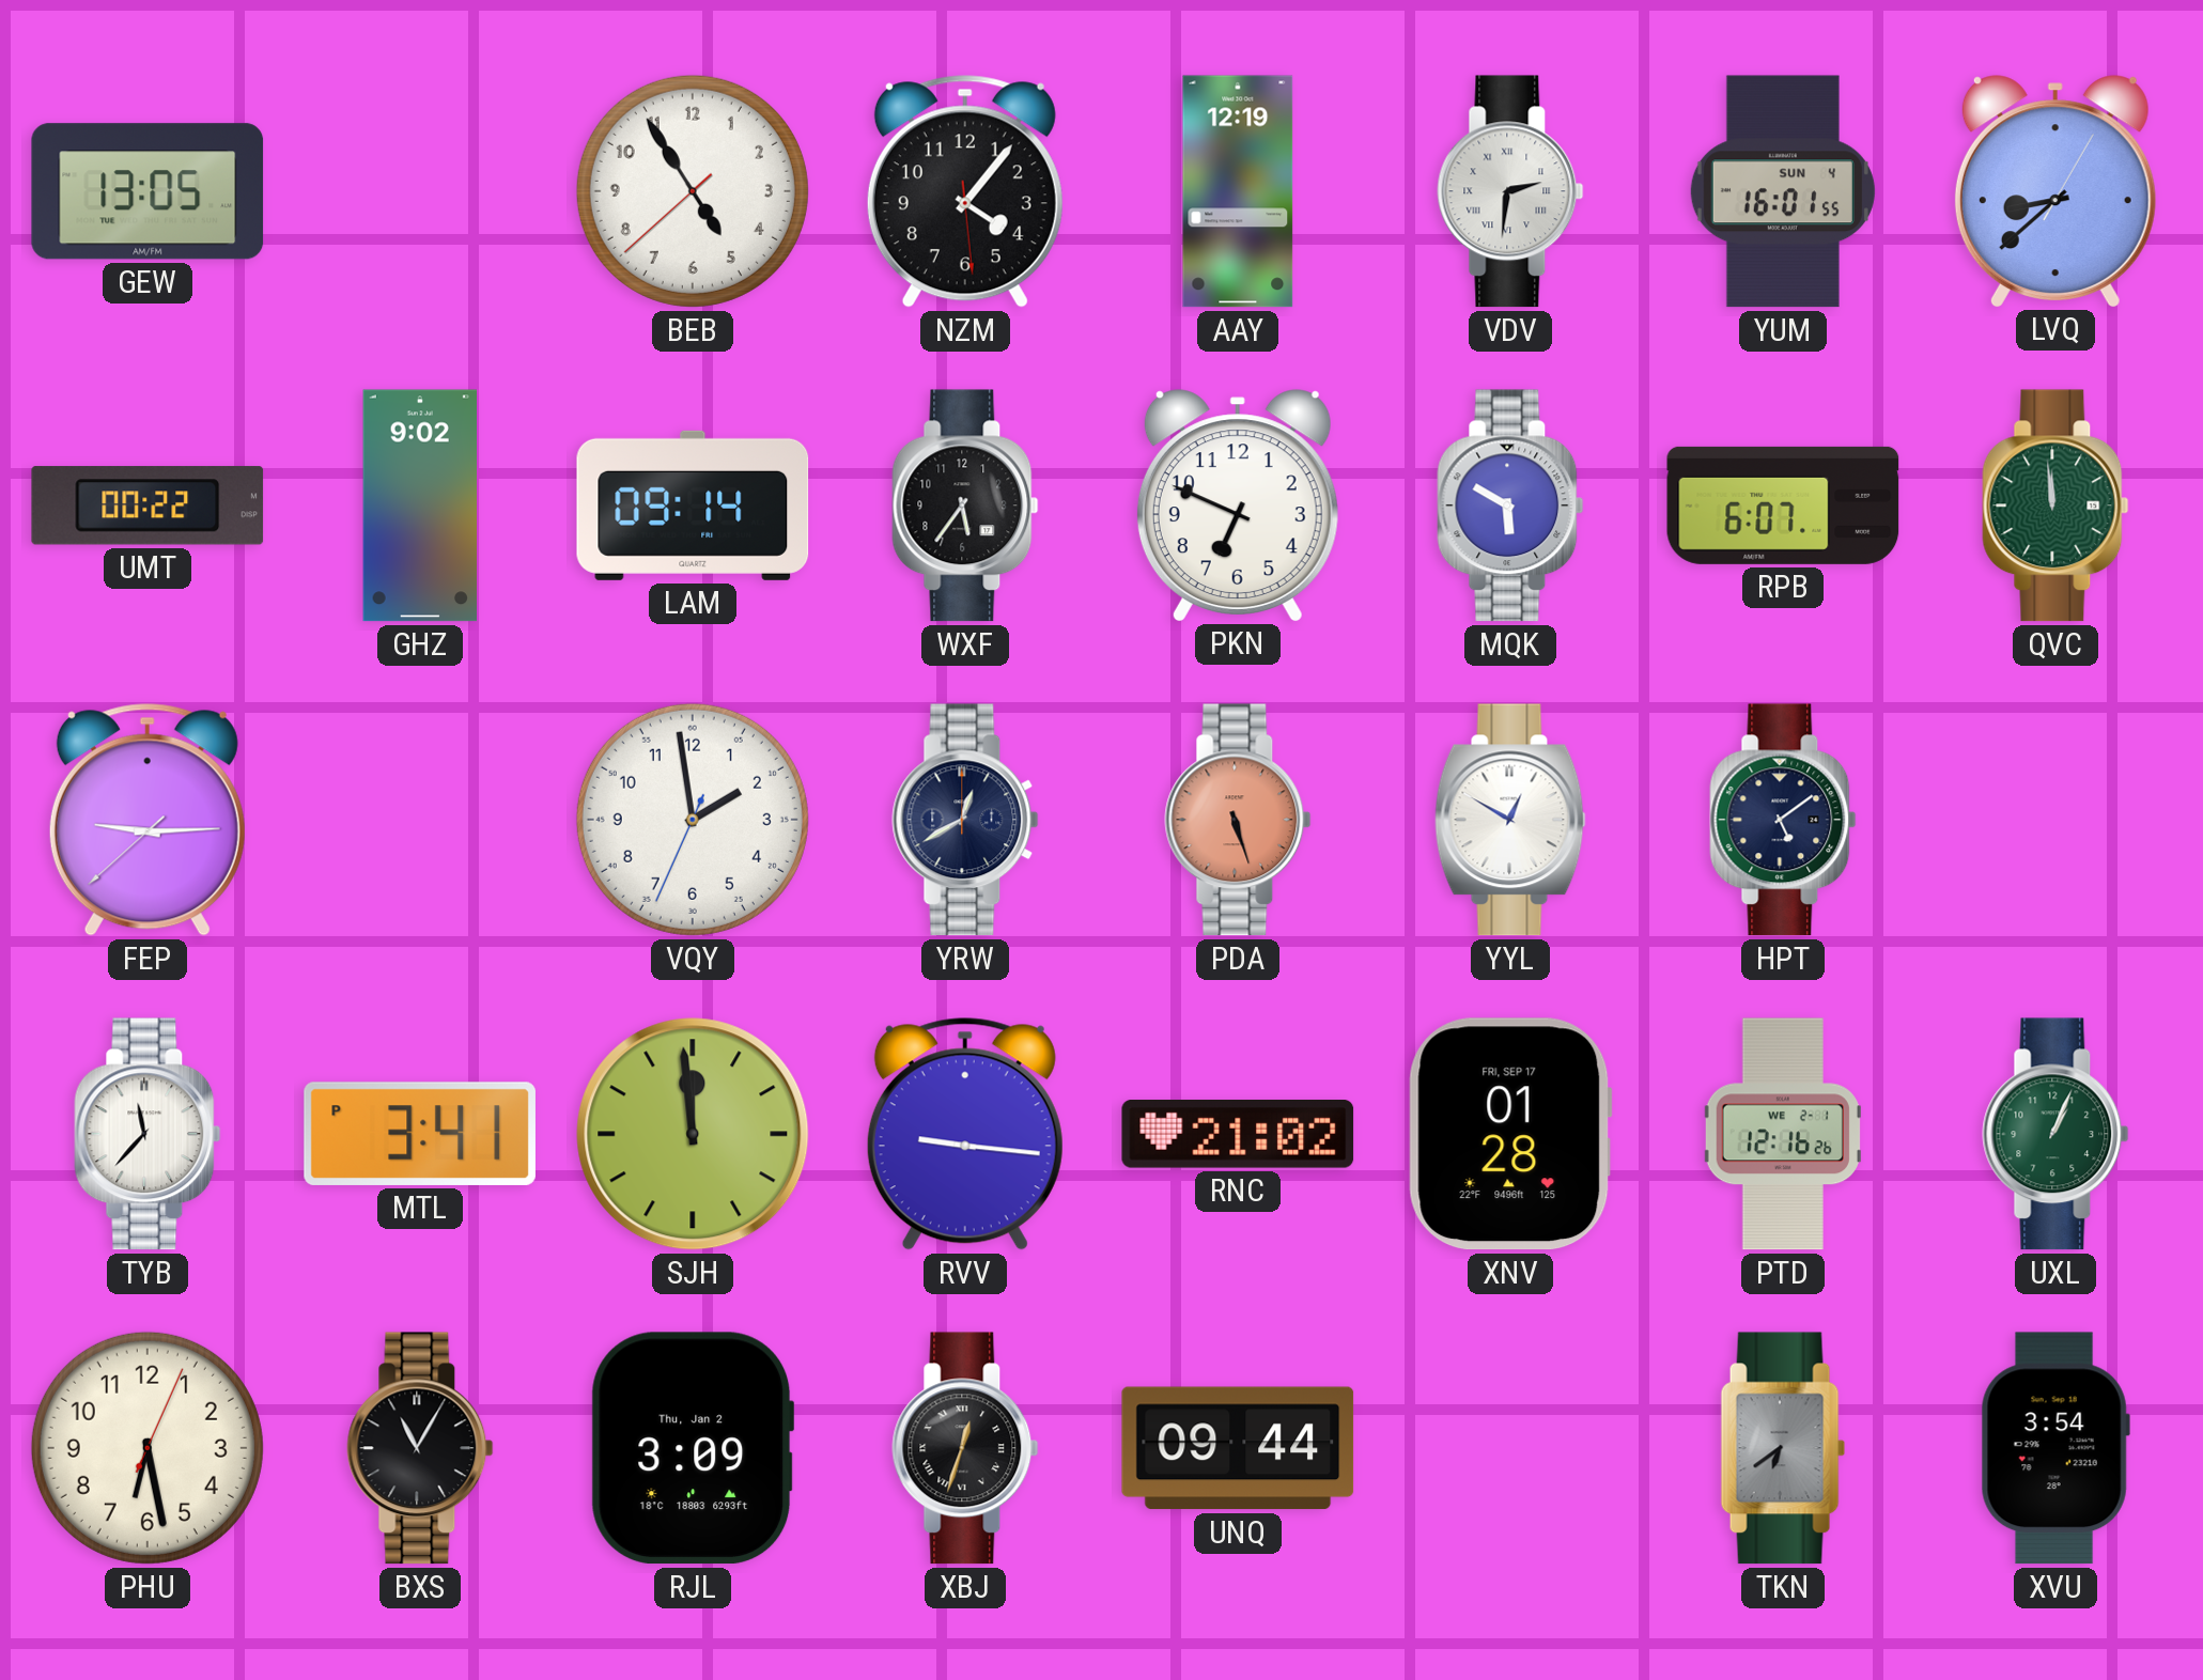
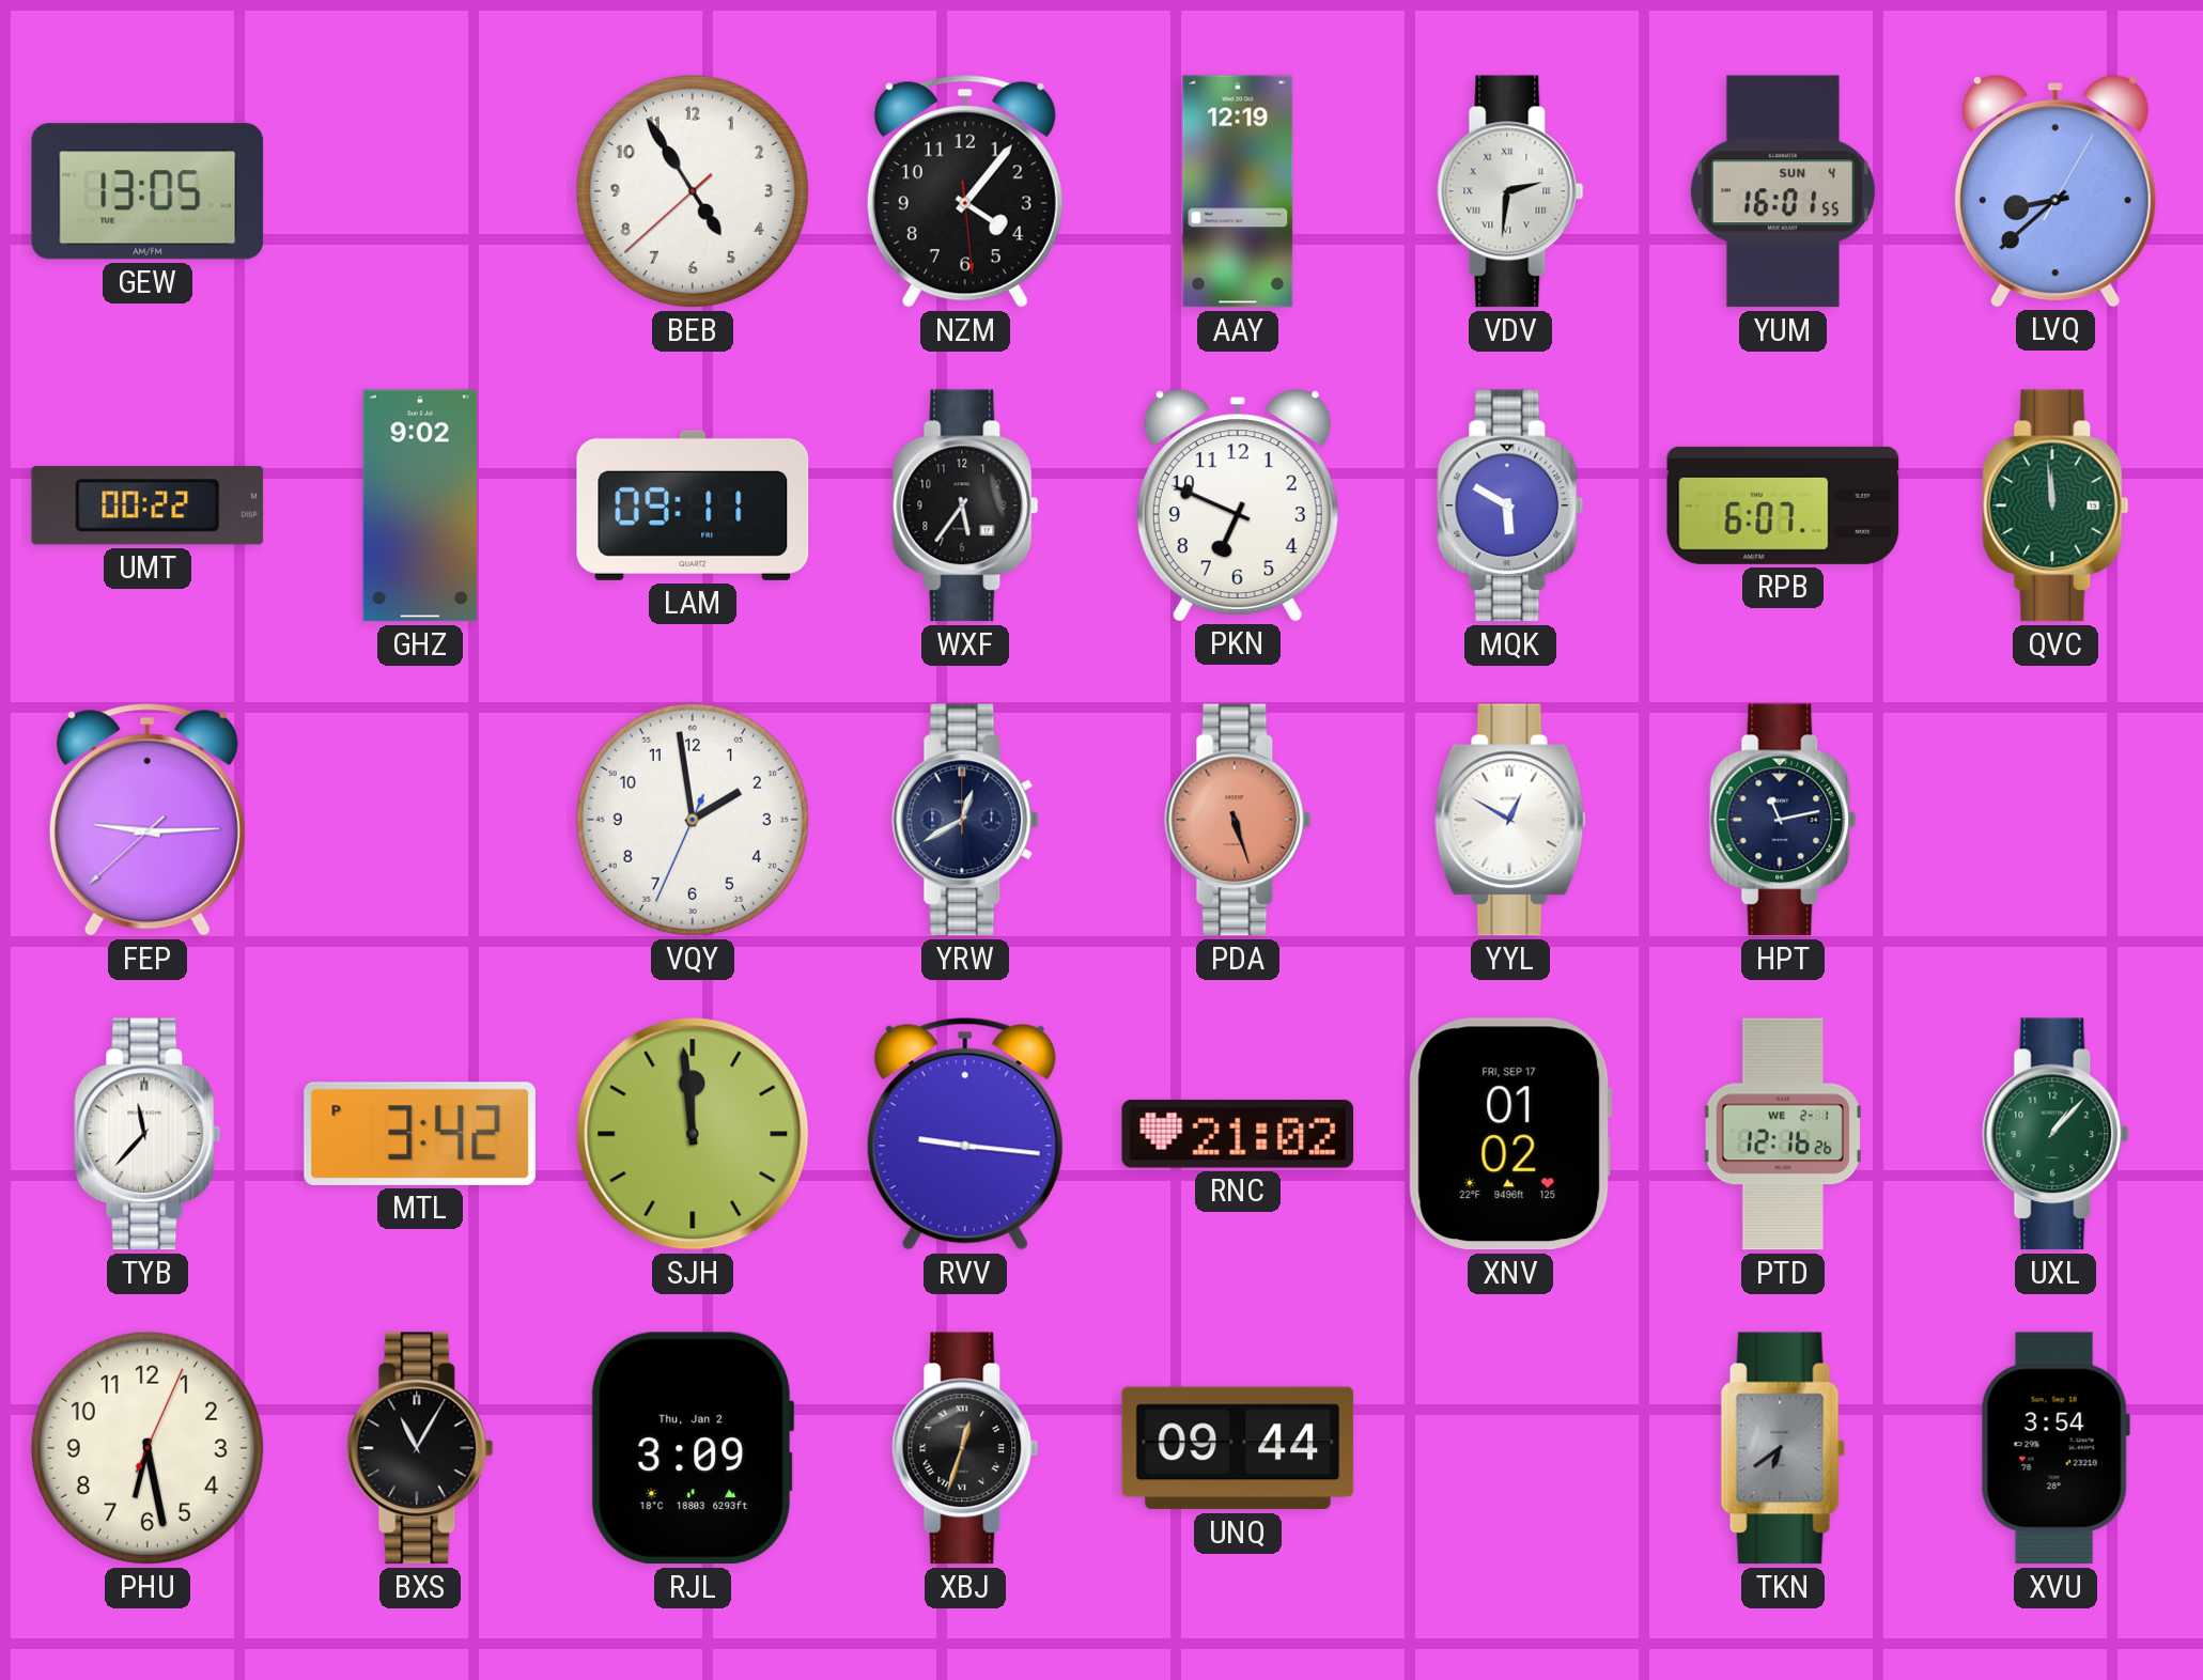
LAM: 09:14 -> 09:11
HPT: 5:09 -> 11:13
MTL: 3:41 -> 3:42
XNV: 01:28 -> 01:02
UXL: 1:04 -> 1:07
